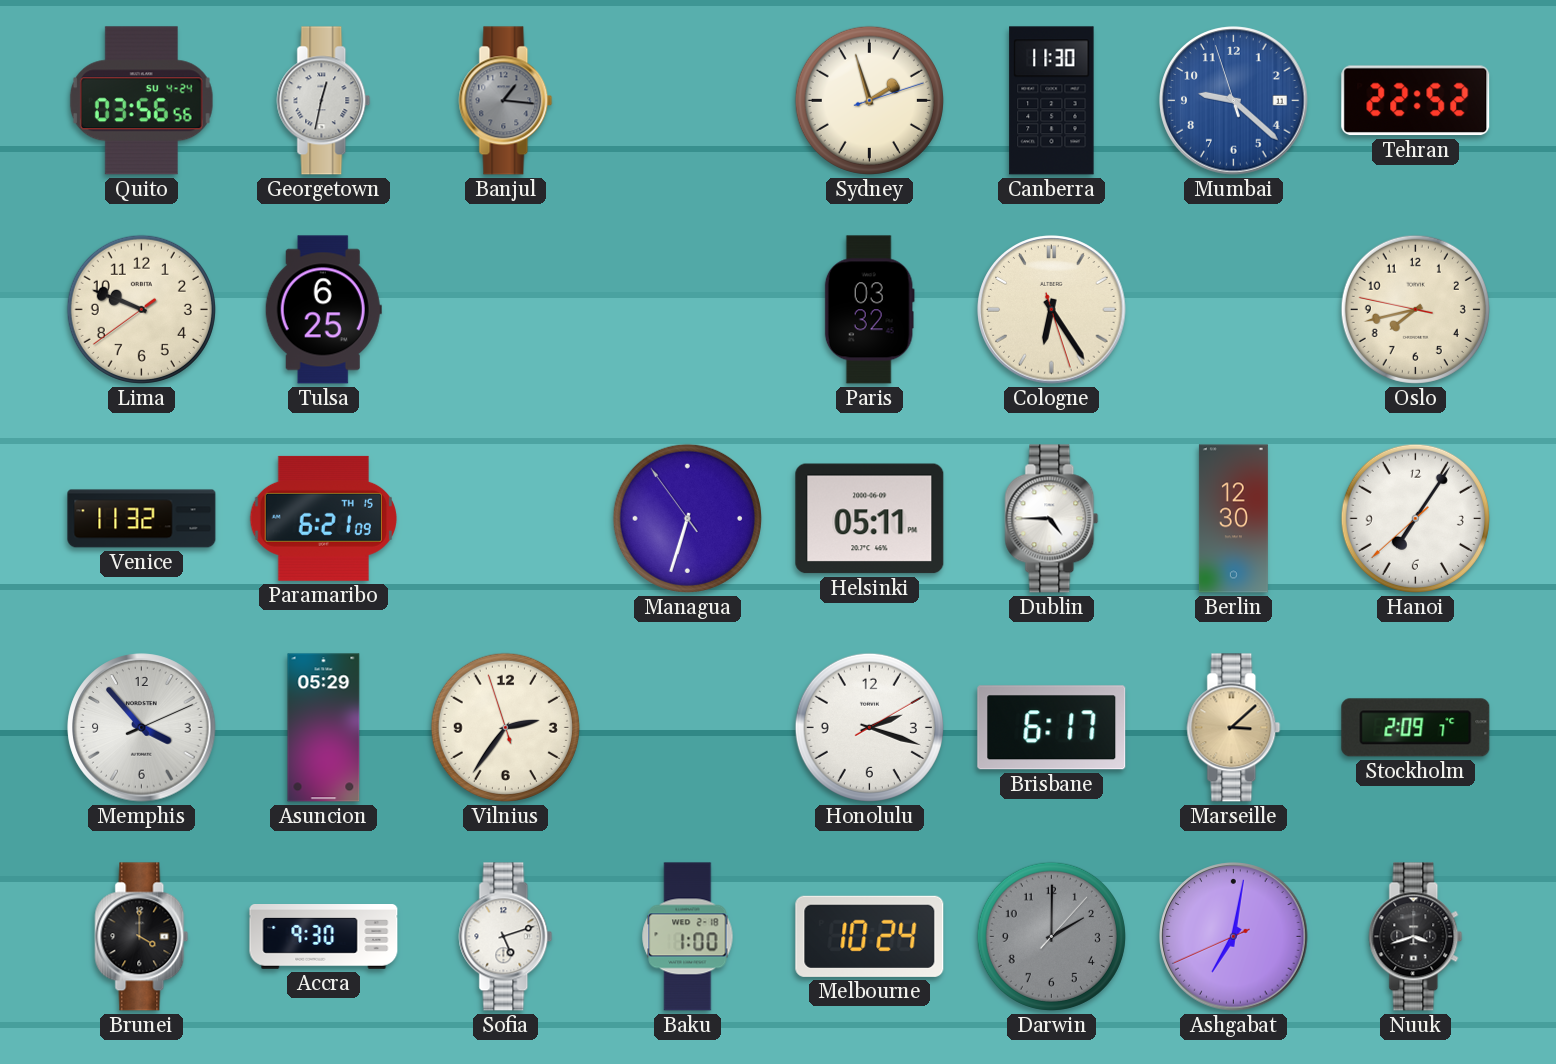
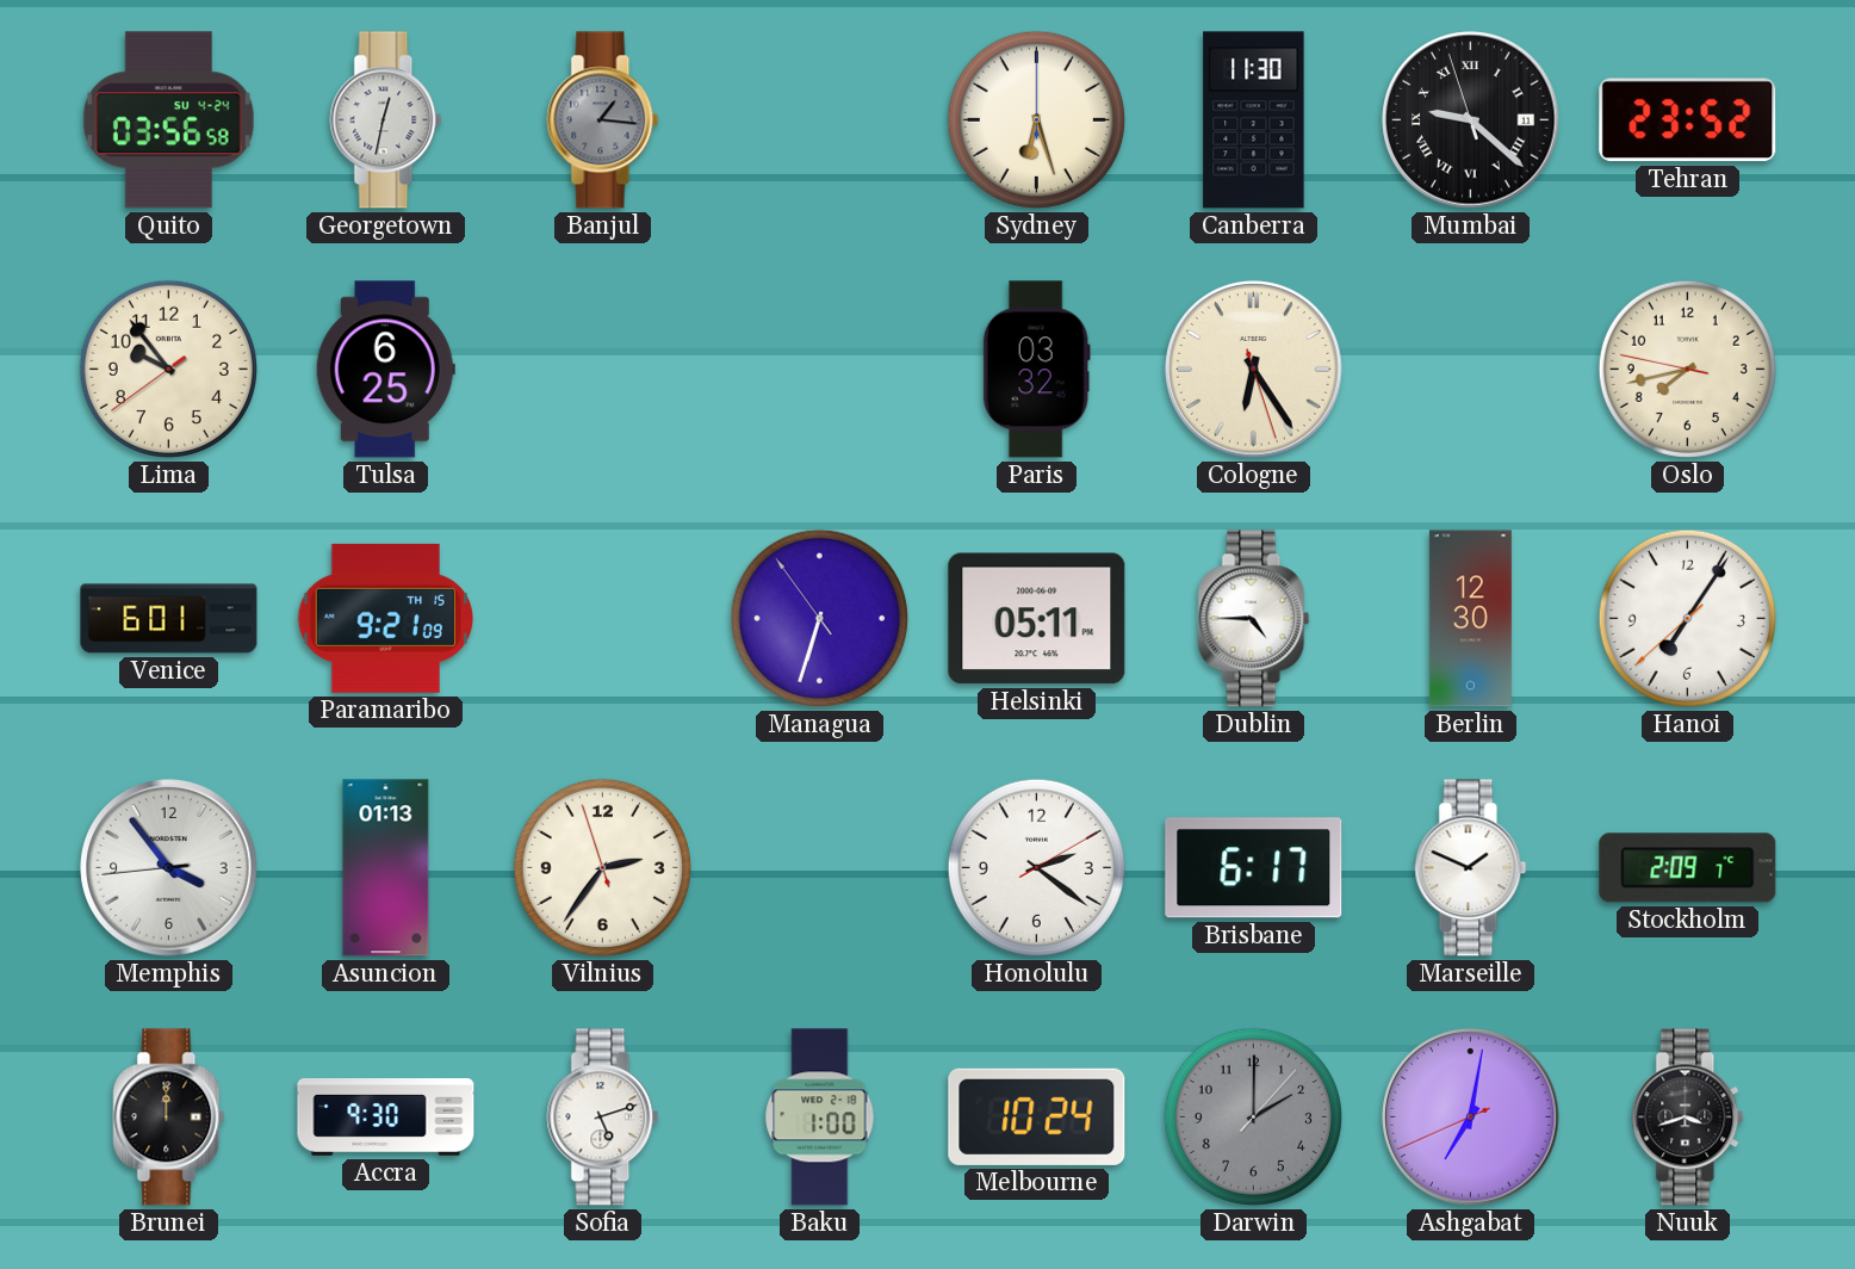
Quito: 03:56:56 -> 03:56:58
Sydney: 1:57 -> 6:27
Mumbai dial: blue -> black
Mumbai numerals: Arabic -> Roman
Tehran: 22:52 -> 23:52
Lima: 9:48 -> 9:53
Venice: 11:32 -> 6:01
Paramaribo: 6:21 -> 9:21
Memphis: 3:53:11 -> 3:53:44
Asuncion: 05:29 -> 01:13
Honolulu: 2:18 -> 2:21
Marseille: 3:08 -> 1:49
Marseille dial: champagne -> white
Brunei: 4:00 -> 12:00
